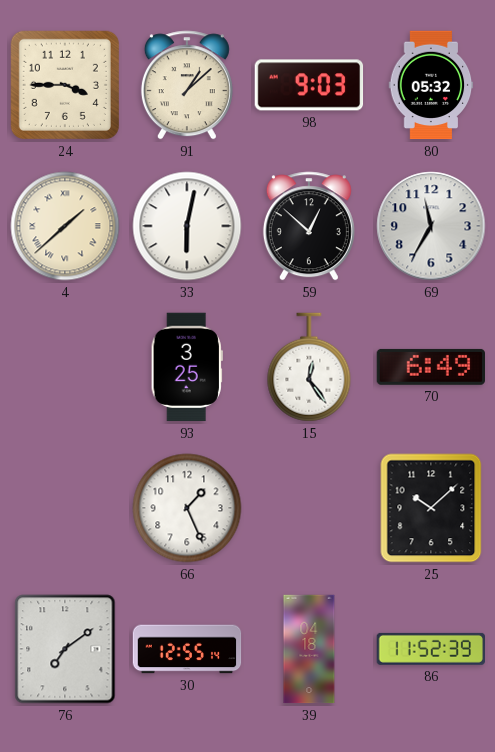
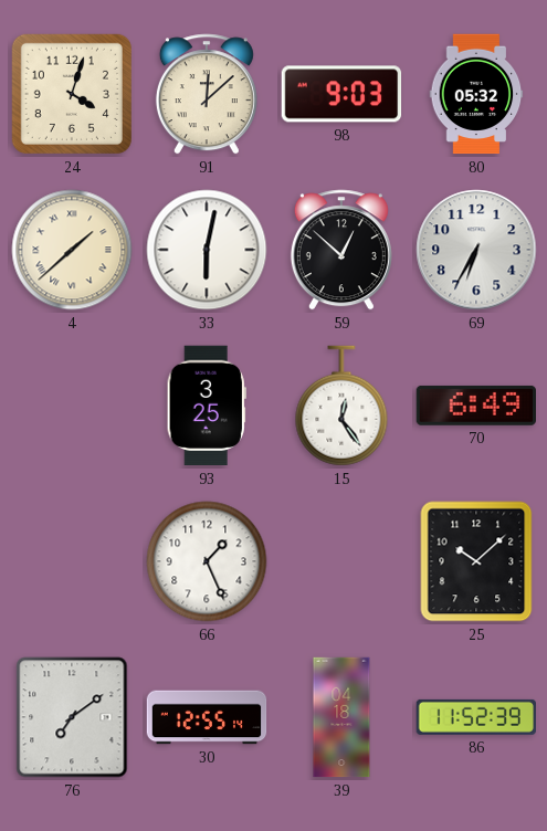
24: 3:45 -> 4:03
91: 1:08 -> 12:08
69: 11:35 -> 6:35
